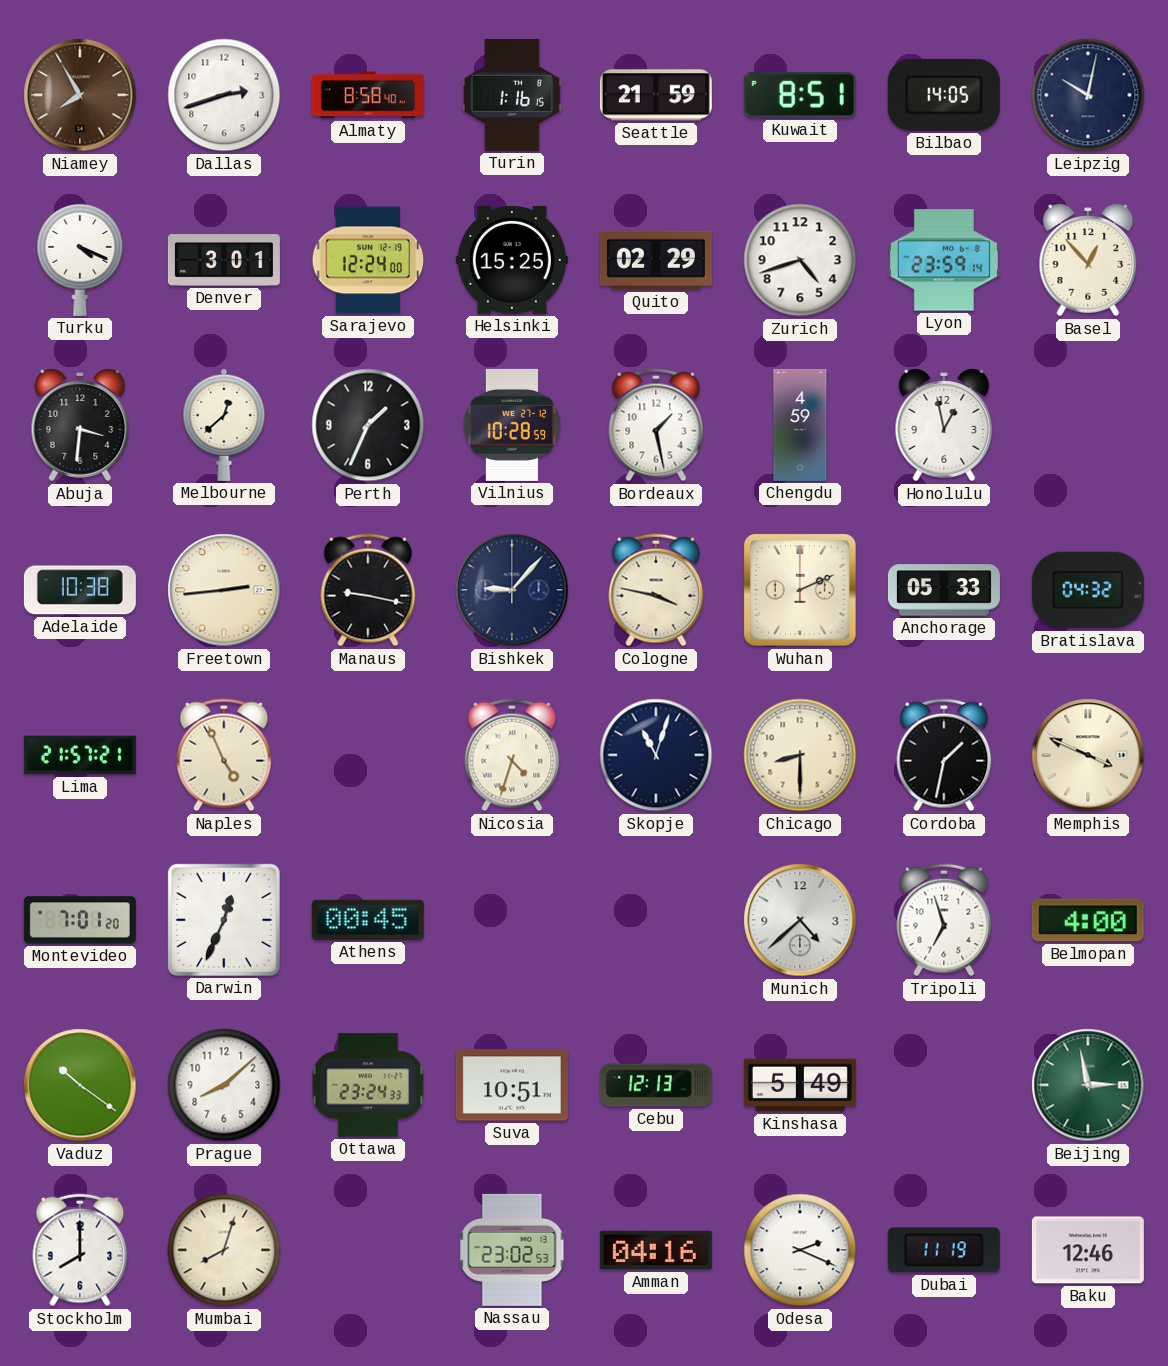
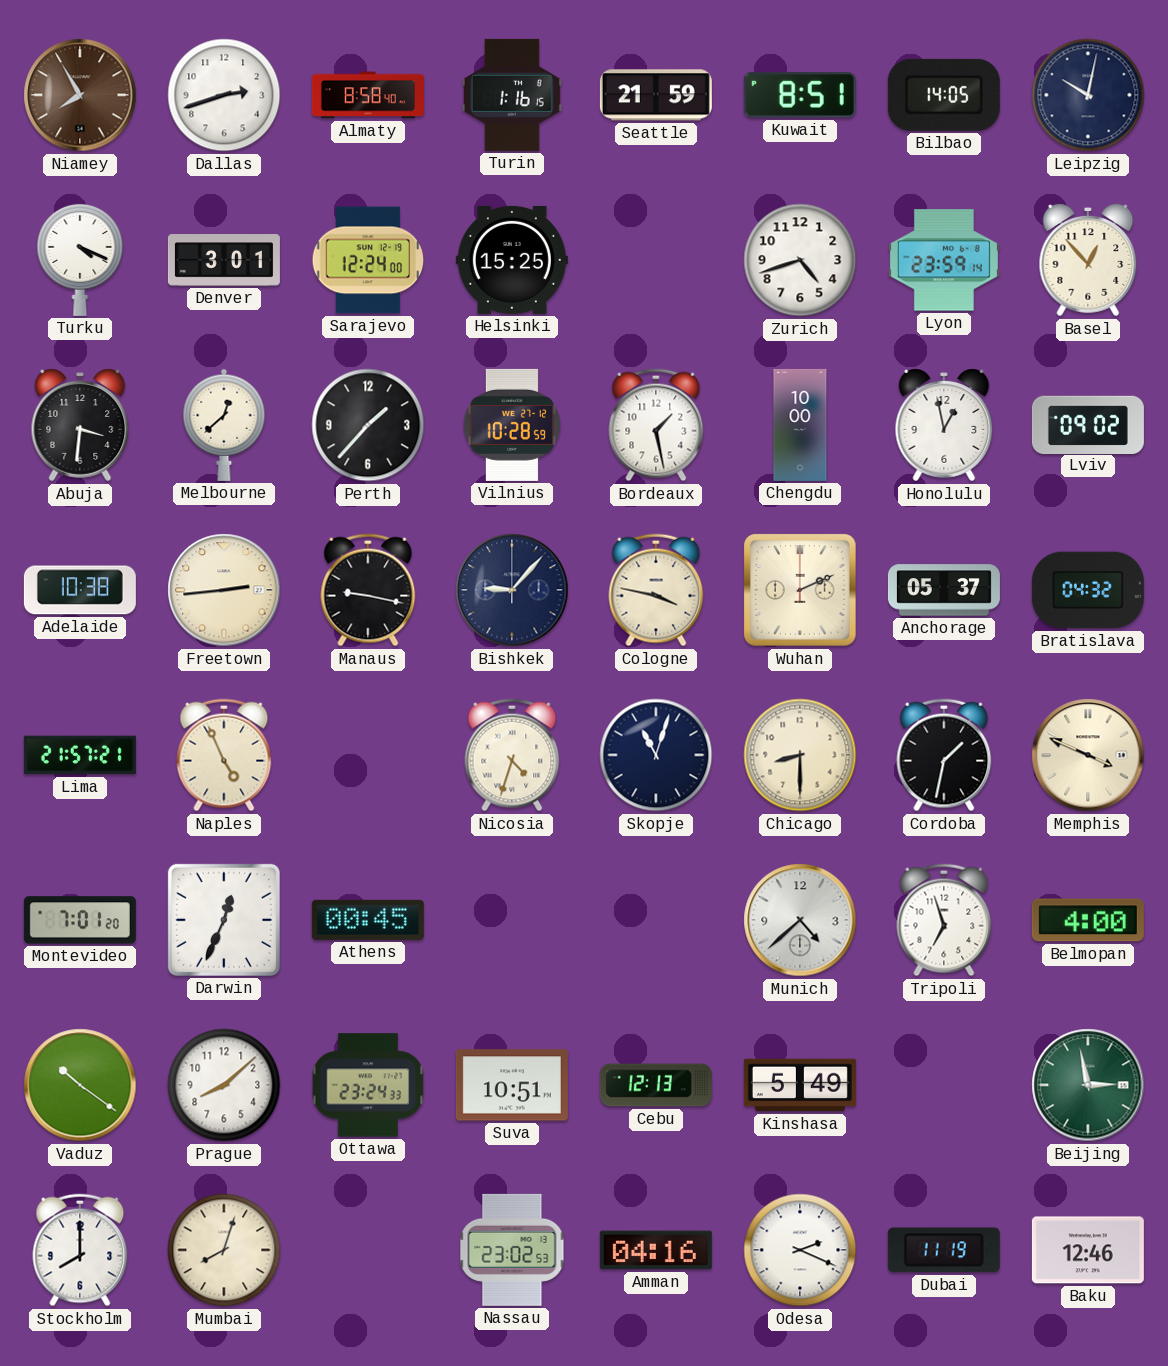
Quito: 02:29 -> none
Perth: 1:34 -> 1:37
Chengdu: 4:59 -> 10:00
Lviv: none -> 09:02
Anchorage: 05:33 -> 05:37
